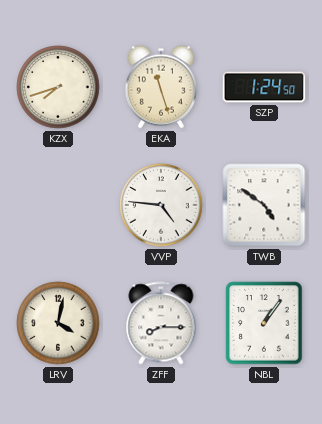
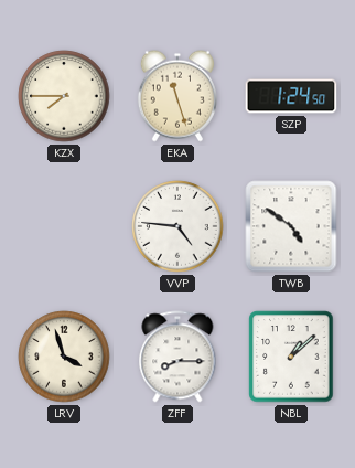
KZX: 7:42 -> 7:45
LRV: 4:02 -> 3:57
NBL: 1:06 -> 1:08
